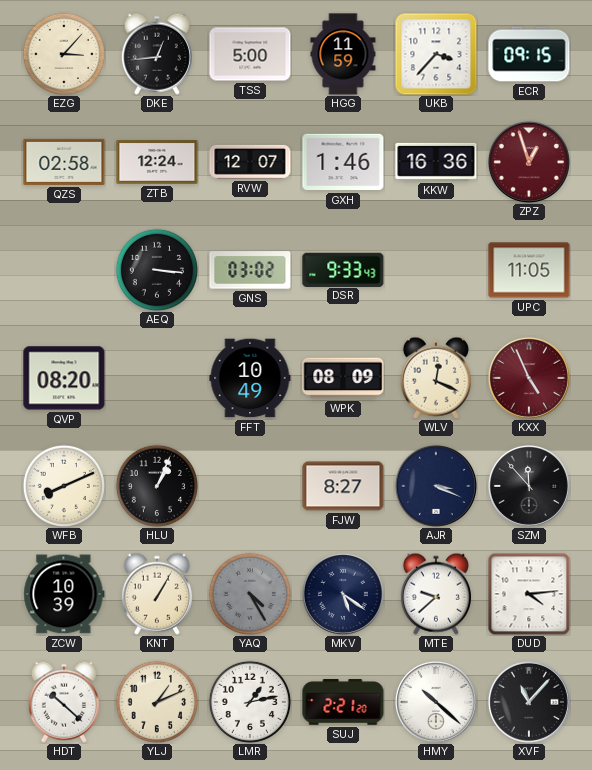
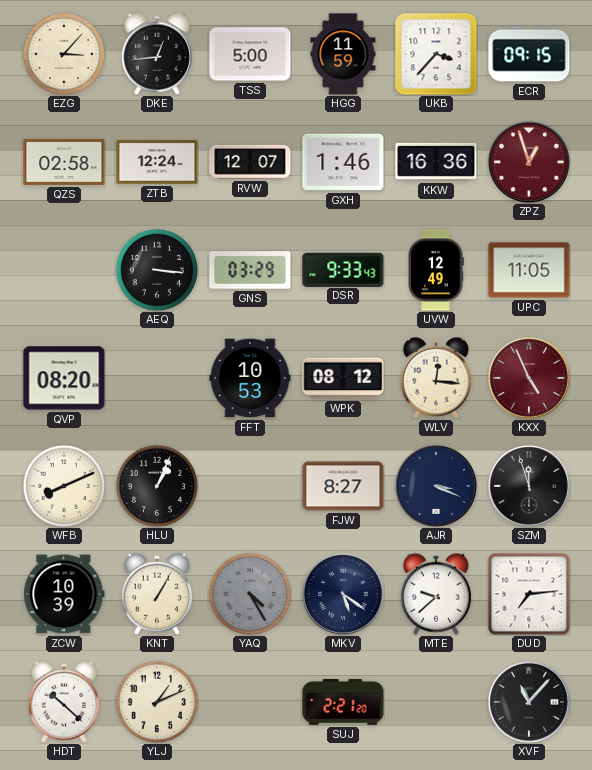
GNS: 03:02 -> 03:29
UVW: none -> 12:49
FFT: 10:49 -> 10:53
WPK: 08:09 -> 08:12
WLV: 12:19 -> 12:16
SZM: 11:53 -> 11:57
DUD: 4:14 -> 7:14
LMR: 1:13 -> none
HMY: 10:22 -> none
